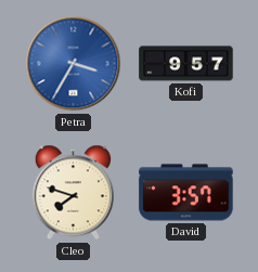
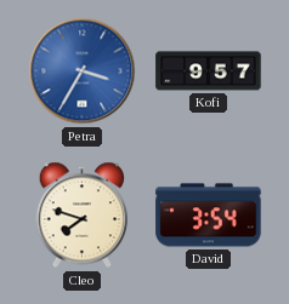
David: 3:57 -> 3:54
